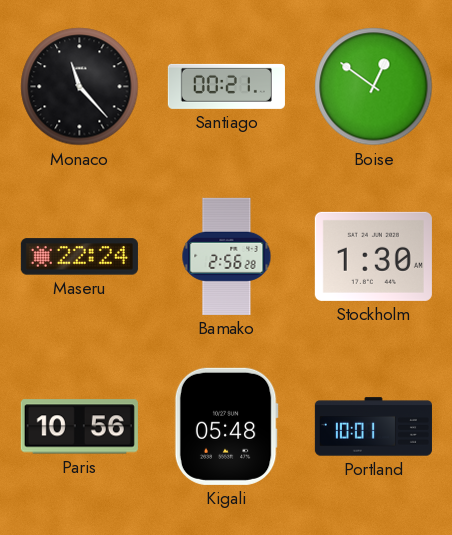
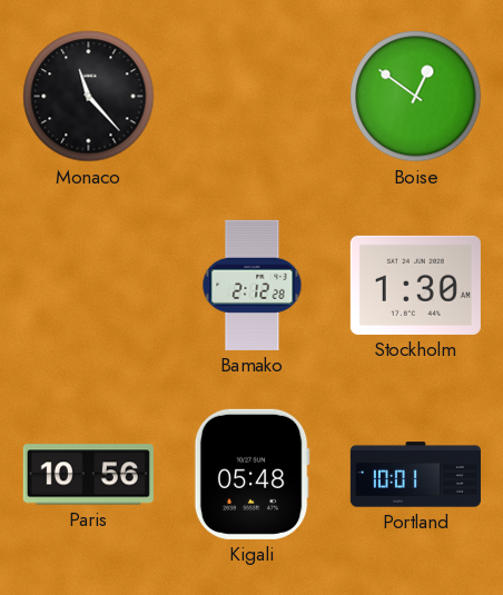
Santiago: 00:21 -> none
Maseru: 22:24 -> none
Bamako: 2:56 -> 2:12
